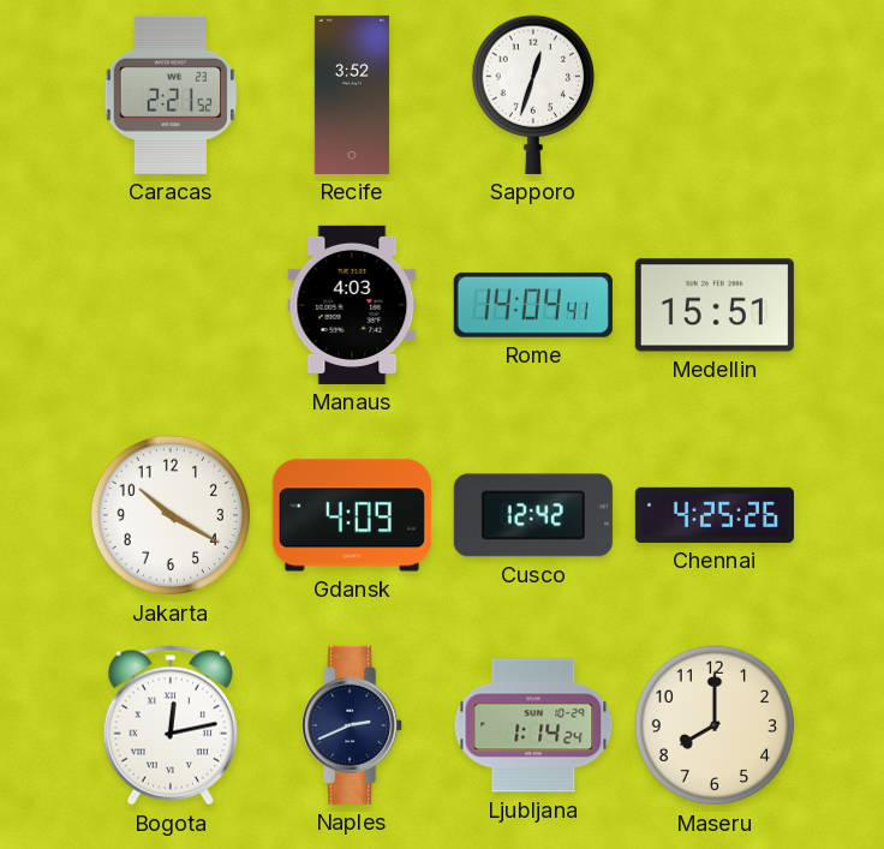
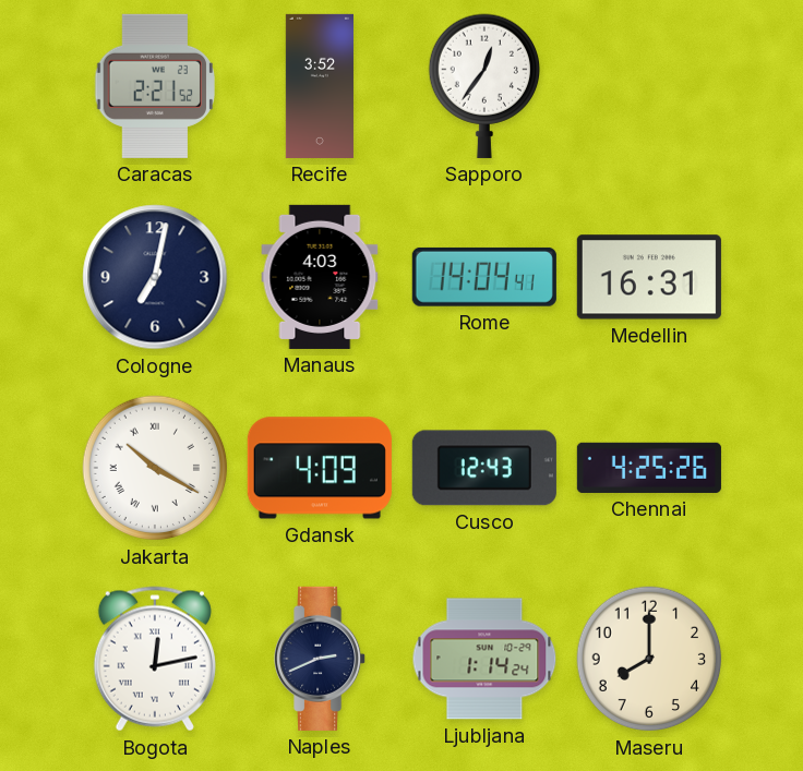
Sapporo: 12:33 -> 12:36
Cologne: none -> 7:02
Medellin: 15:51 -> 16:31
Jakarta numerals: Arabic -> Roman
Cusco: 12:42 -> 12:43
